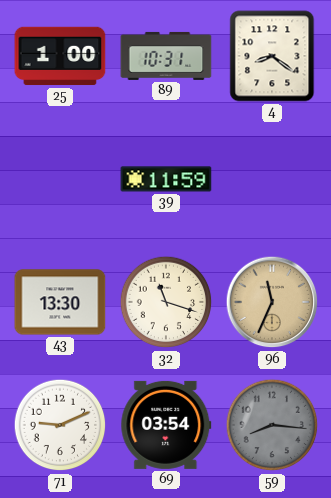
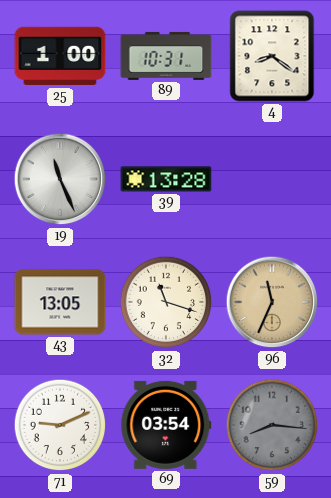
19: none -> 11:26
39: 11:59 -> 13:28
43: 13:30 -> 13:05
